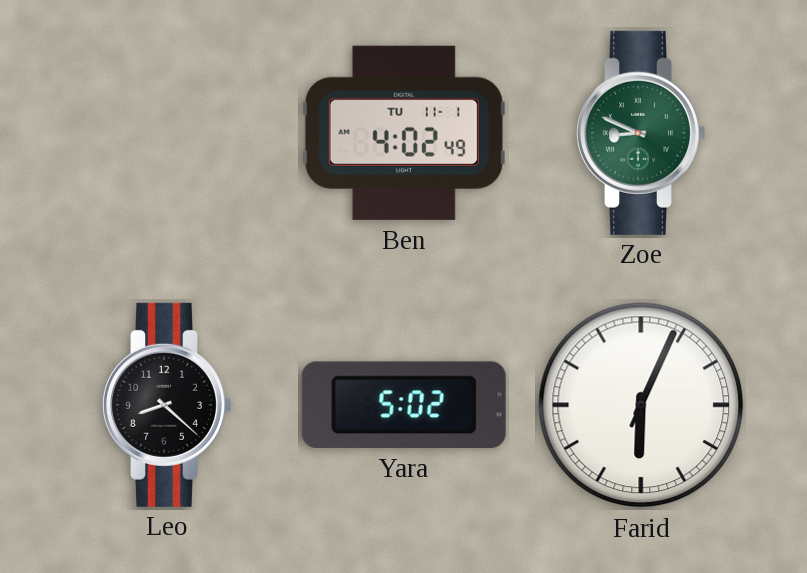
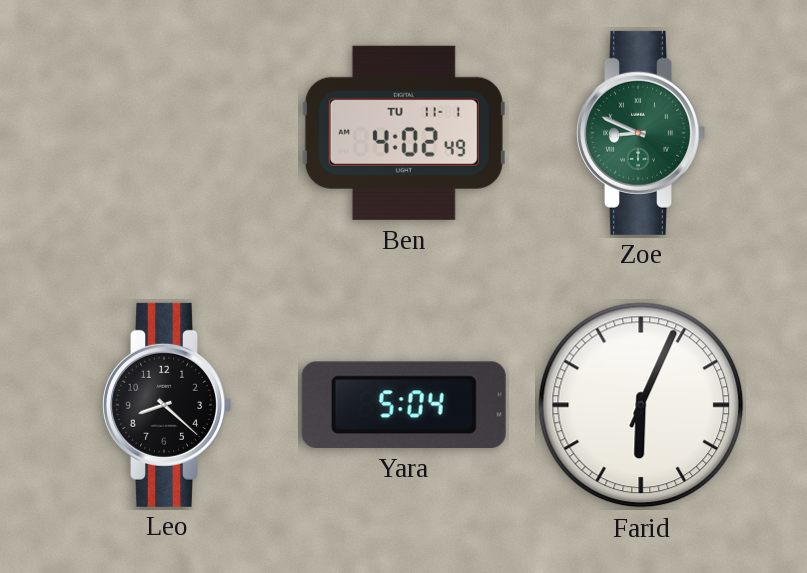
Yara: 5:02 -> 5:04
